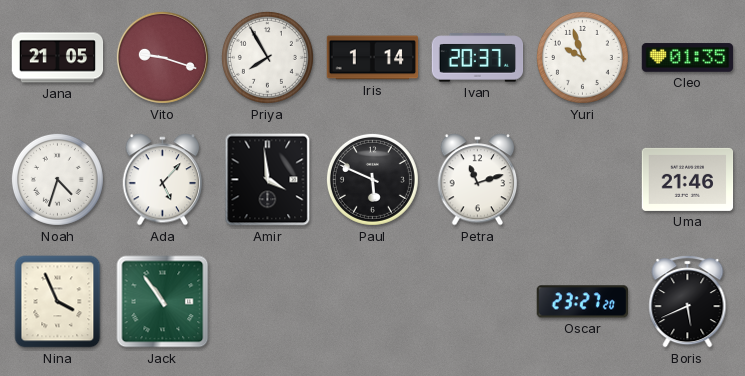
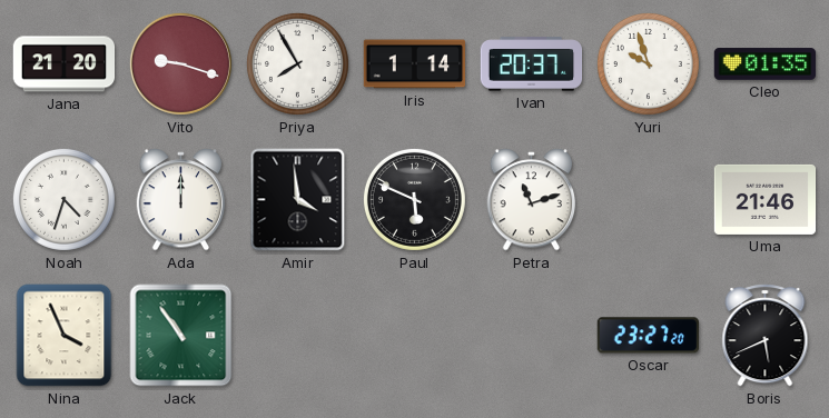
Jana: 21:05 -> 21:20
Ada: 5:07 -> 12:00
